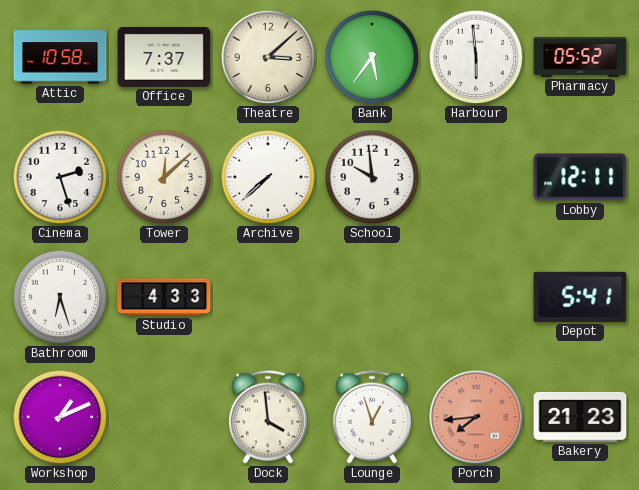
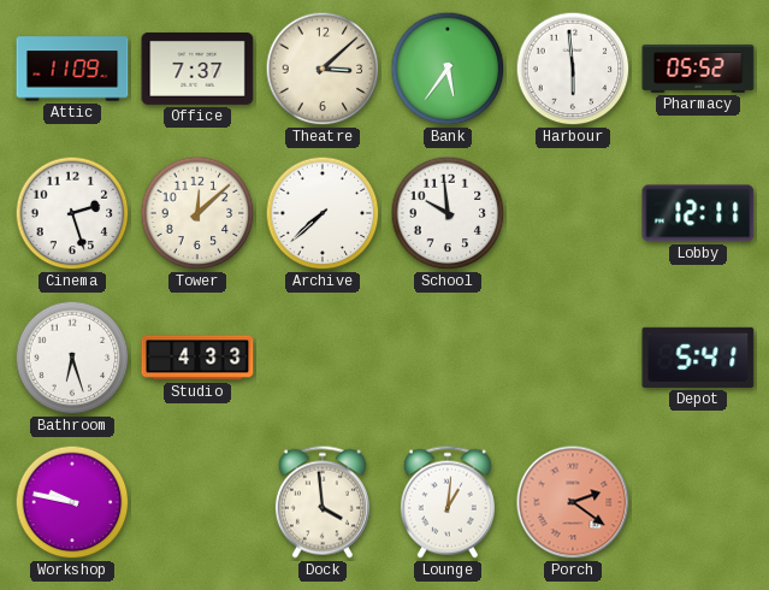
Attic: 10:58 -> 11:09
Workshop: 1:11 -> 9:47
Lounge: 12:57 -> 1:01
Porch: 7:44 -> 2:21
Bakery: 21:23 -> none
